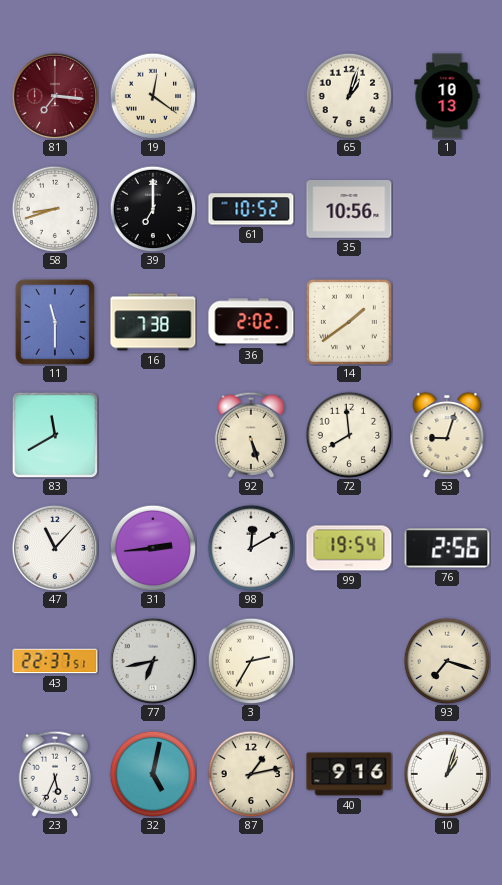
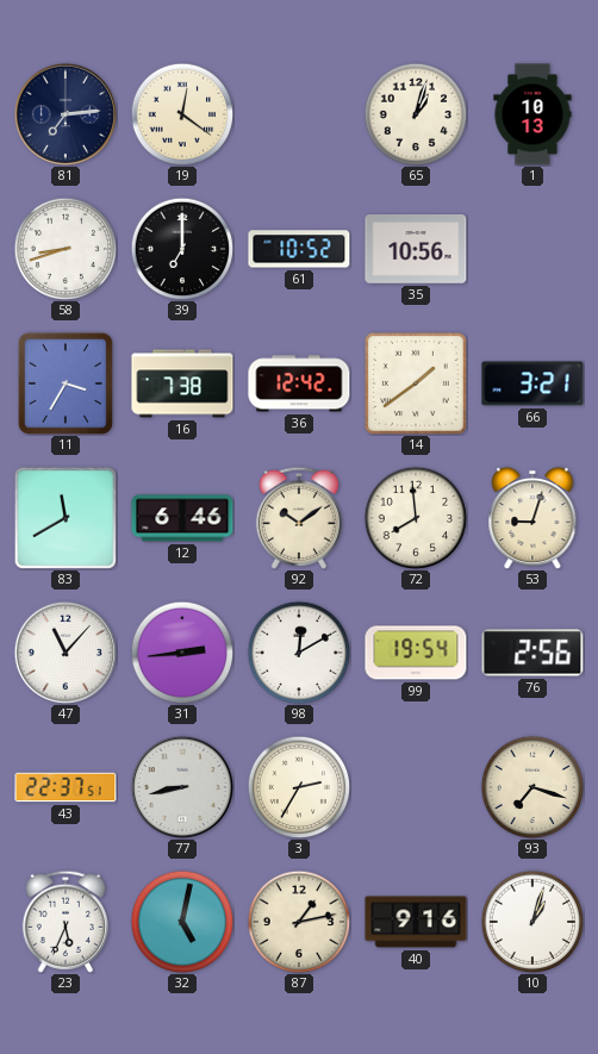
81: 7:16 -> 7:14
81 dial: burgundy -> navy
11: 11:30 -> 3:35
36: 2:02 -> 12:42
66: none -> 3:21
12: none -> 6:46
92: 5:27 -> 10:09
77: 6:43 -> 8:43
